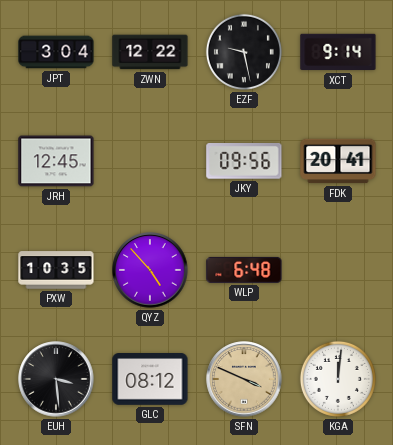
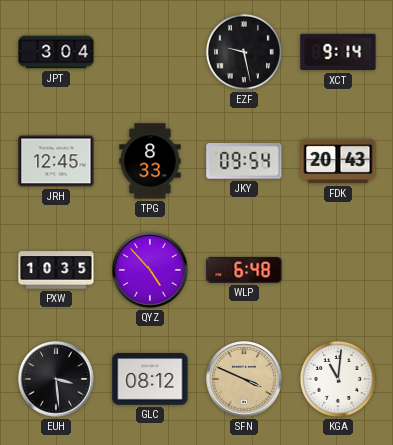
ZWN: 12:22 -> none
TPG: none -> 8:33
JKY: 09:56 -> 09:54
FDK: 20:41 -> 20:43
KGA: 12:01 -> 11:01
